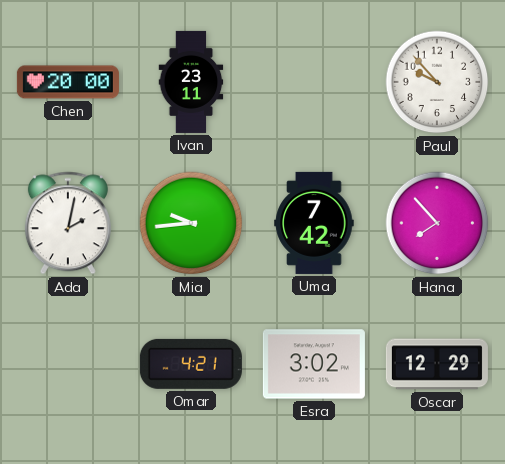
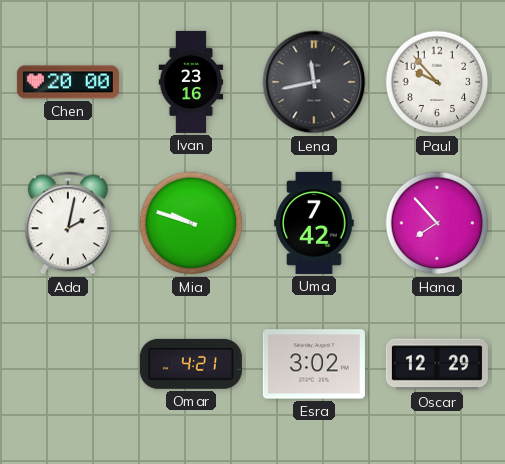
Ivan: 23:11 -> 23:16
Lena: none -> 11:43
Mia: 9:44 -> 9:48
